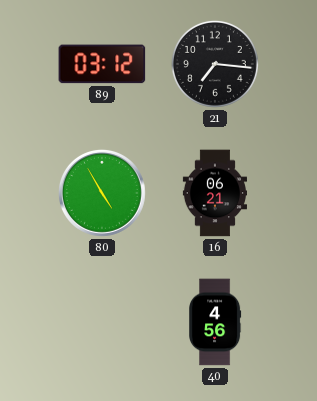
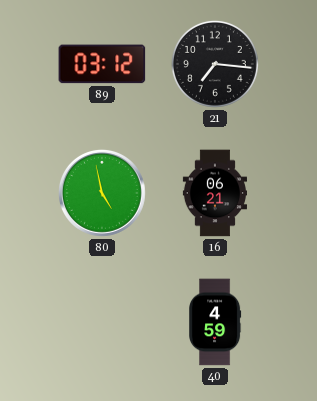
80: 4:55 -> 4:58
40: 4:56 -> 4:59
